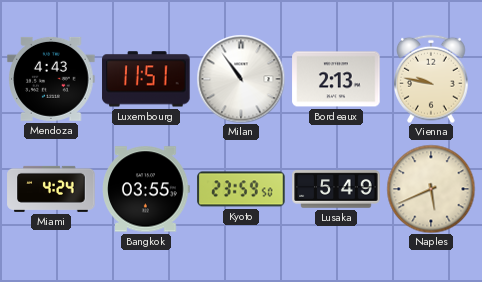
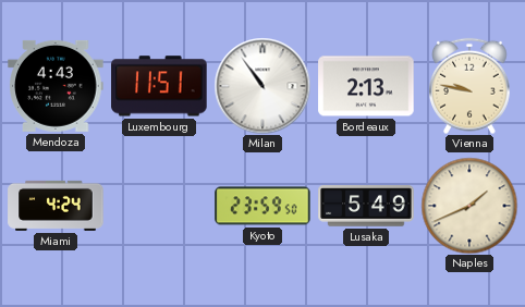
Bangkok: 03:55 -> none
Naples: 5:41 -> 1:41
